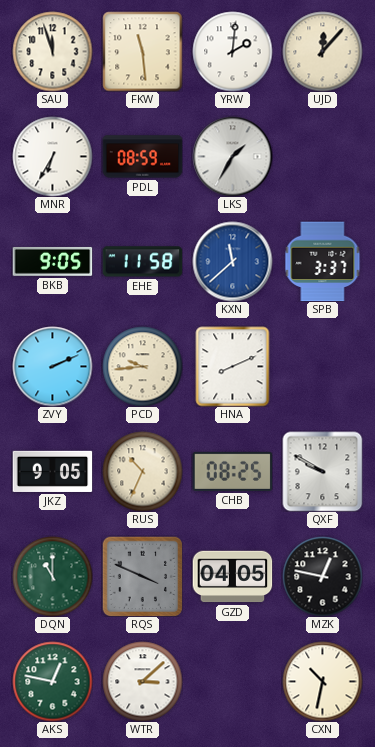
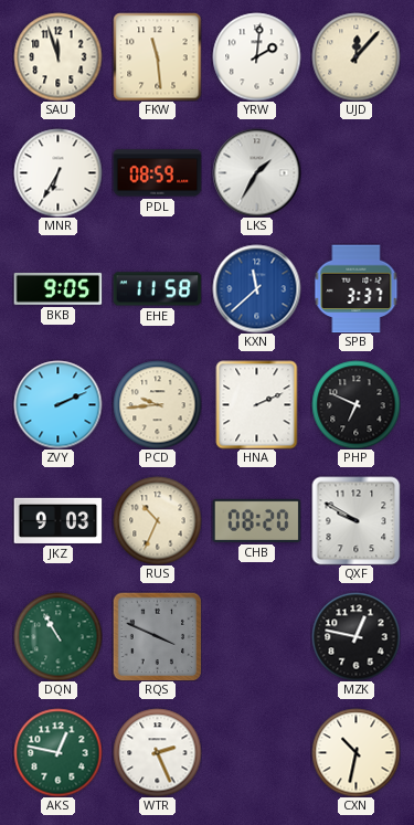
HNA: 8:11 -> 2:11
PHP: none -> 6:49
JKZ: 9:05 -> 9:03
CHB: 08:25 -> 08:20
DQN: 11:00 -> 10:55
GZD: 04:05 -> none
WTR: 3:08 -> 2:26
